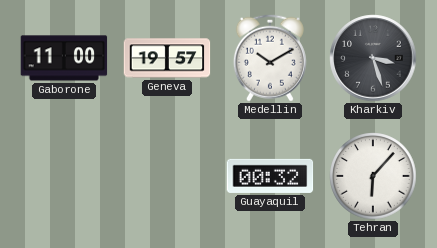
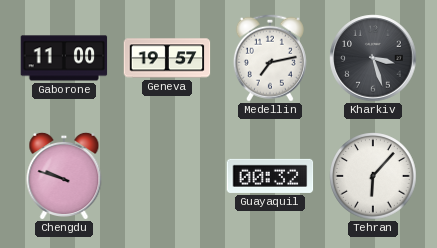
Medellin: 10:10 -> 7:13
Chengdu: none -> 9:48
